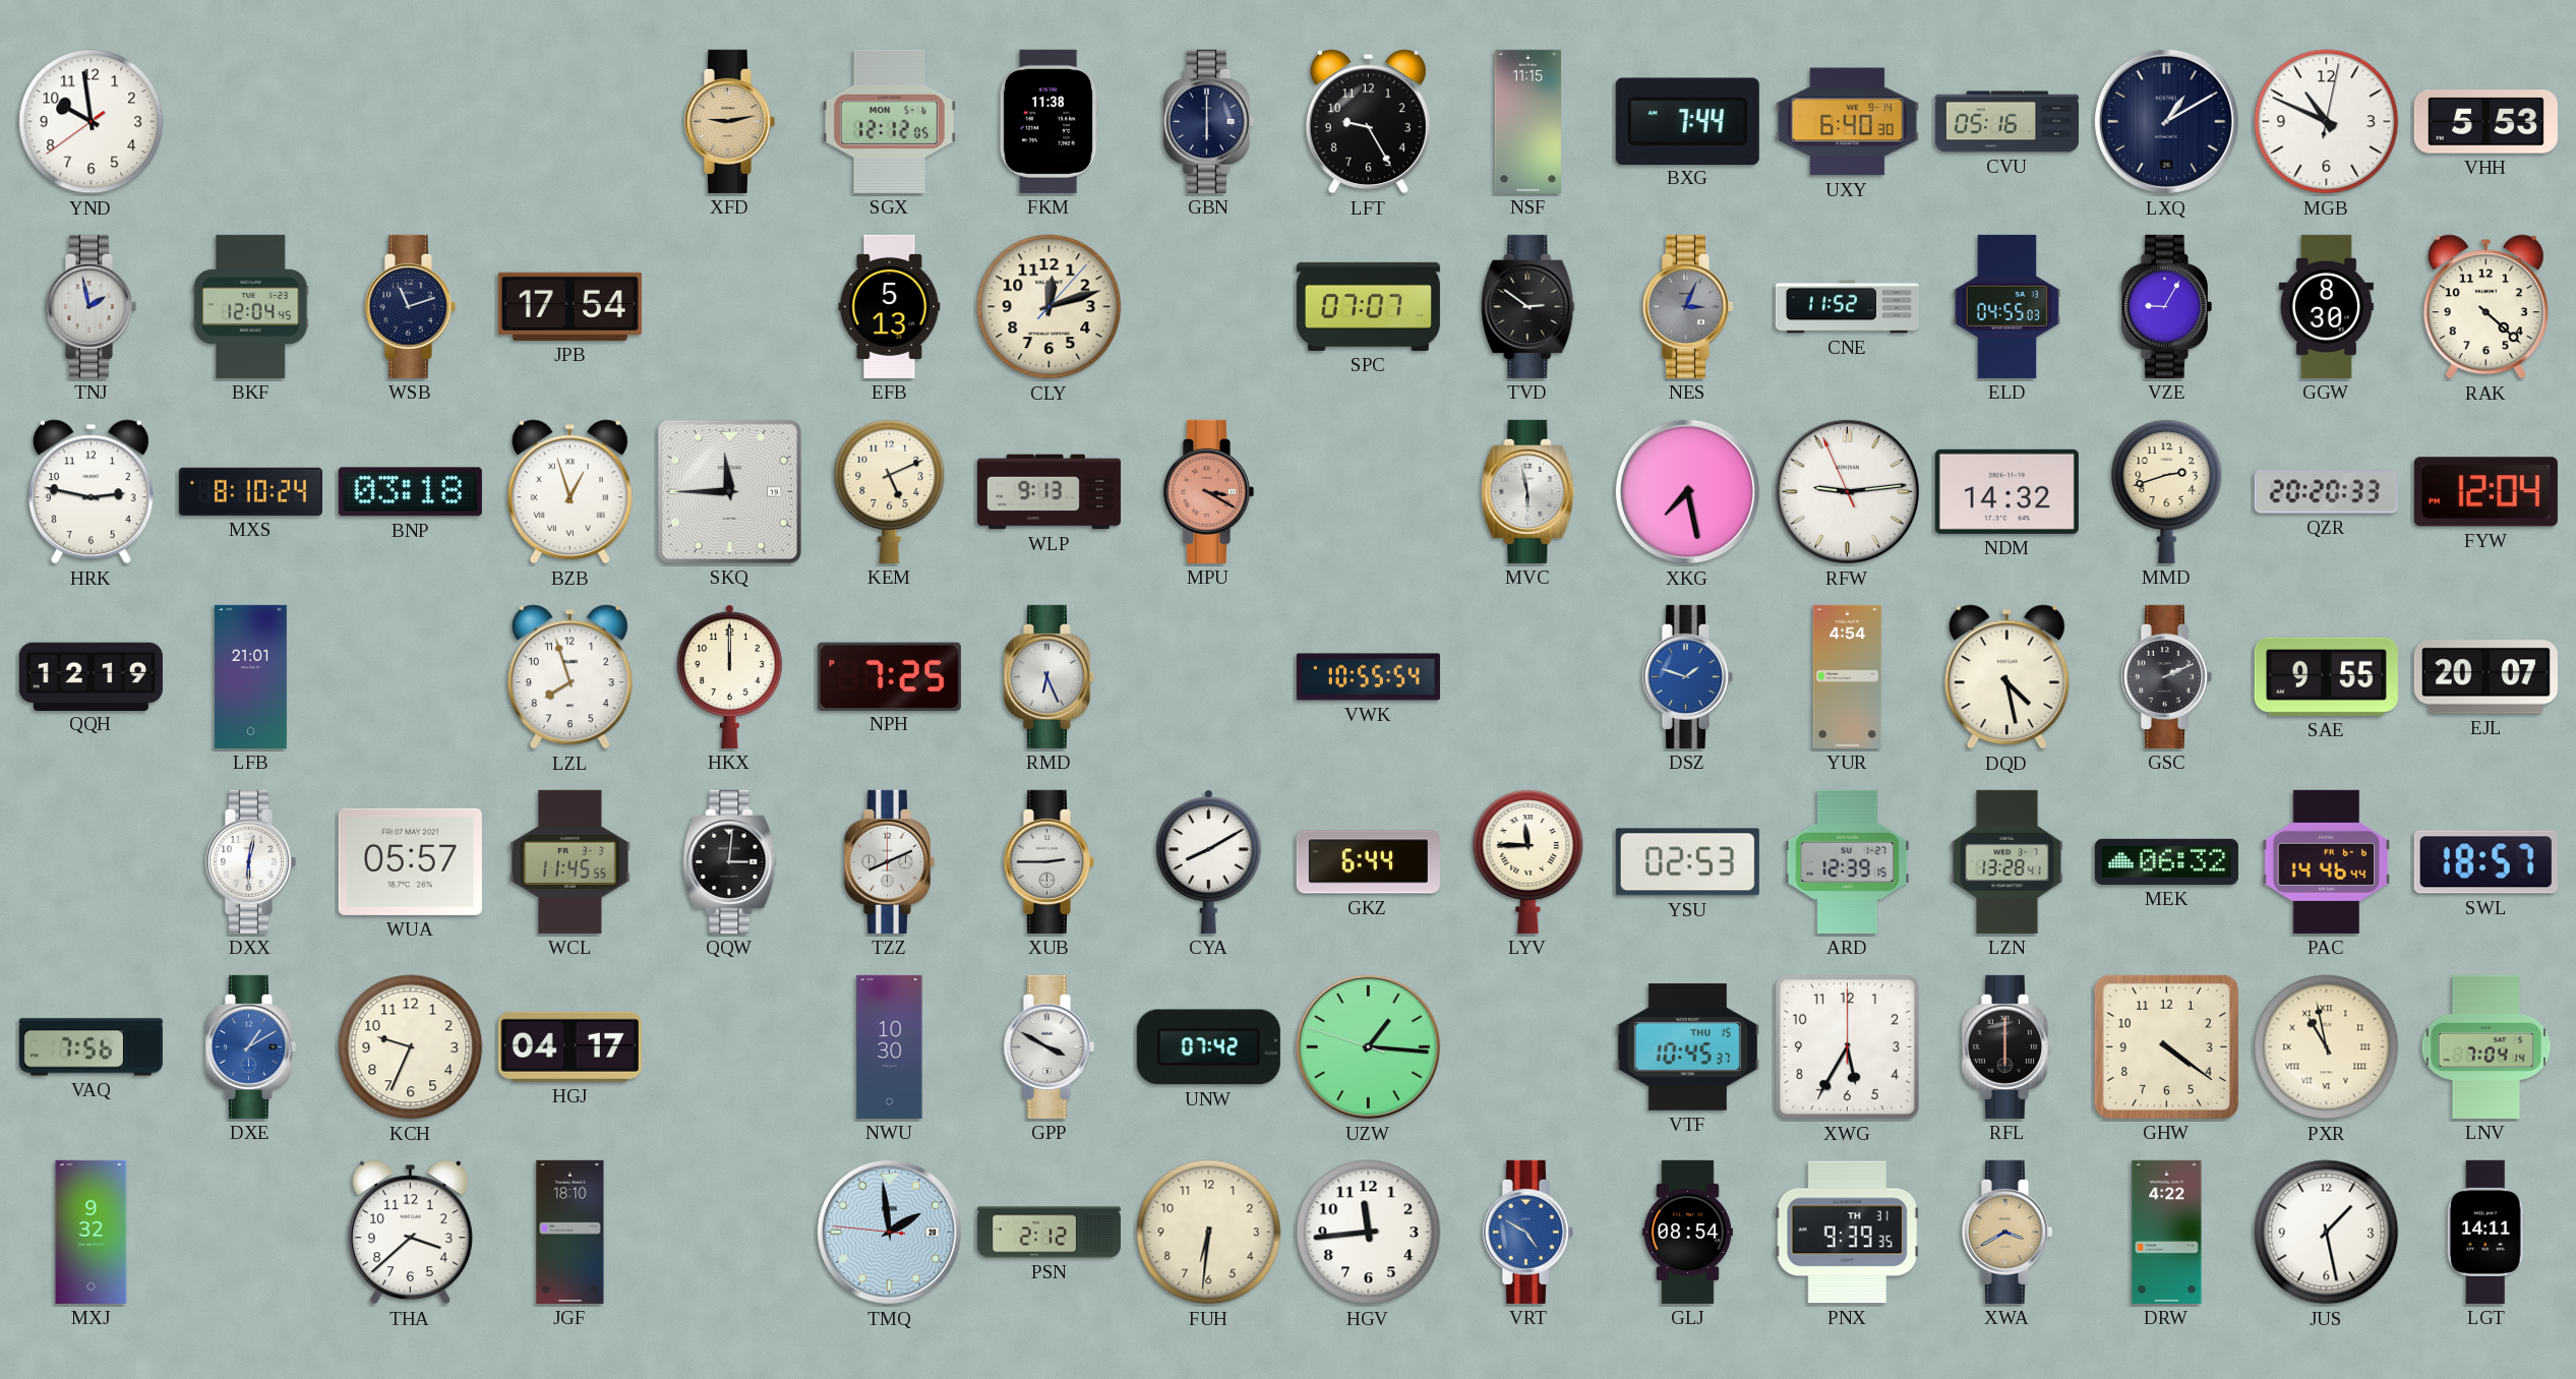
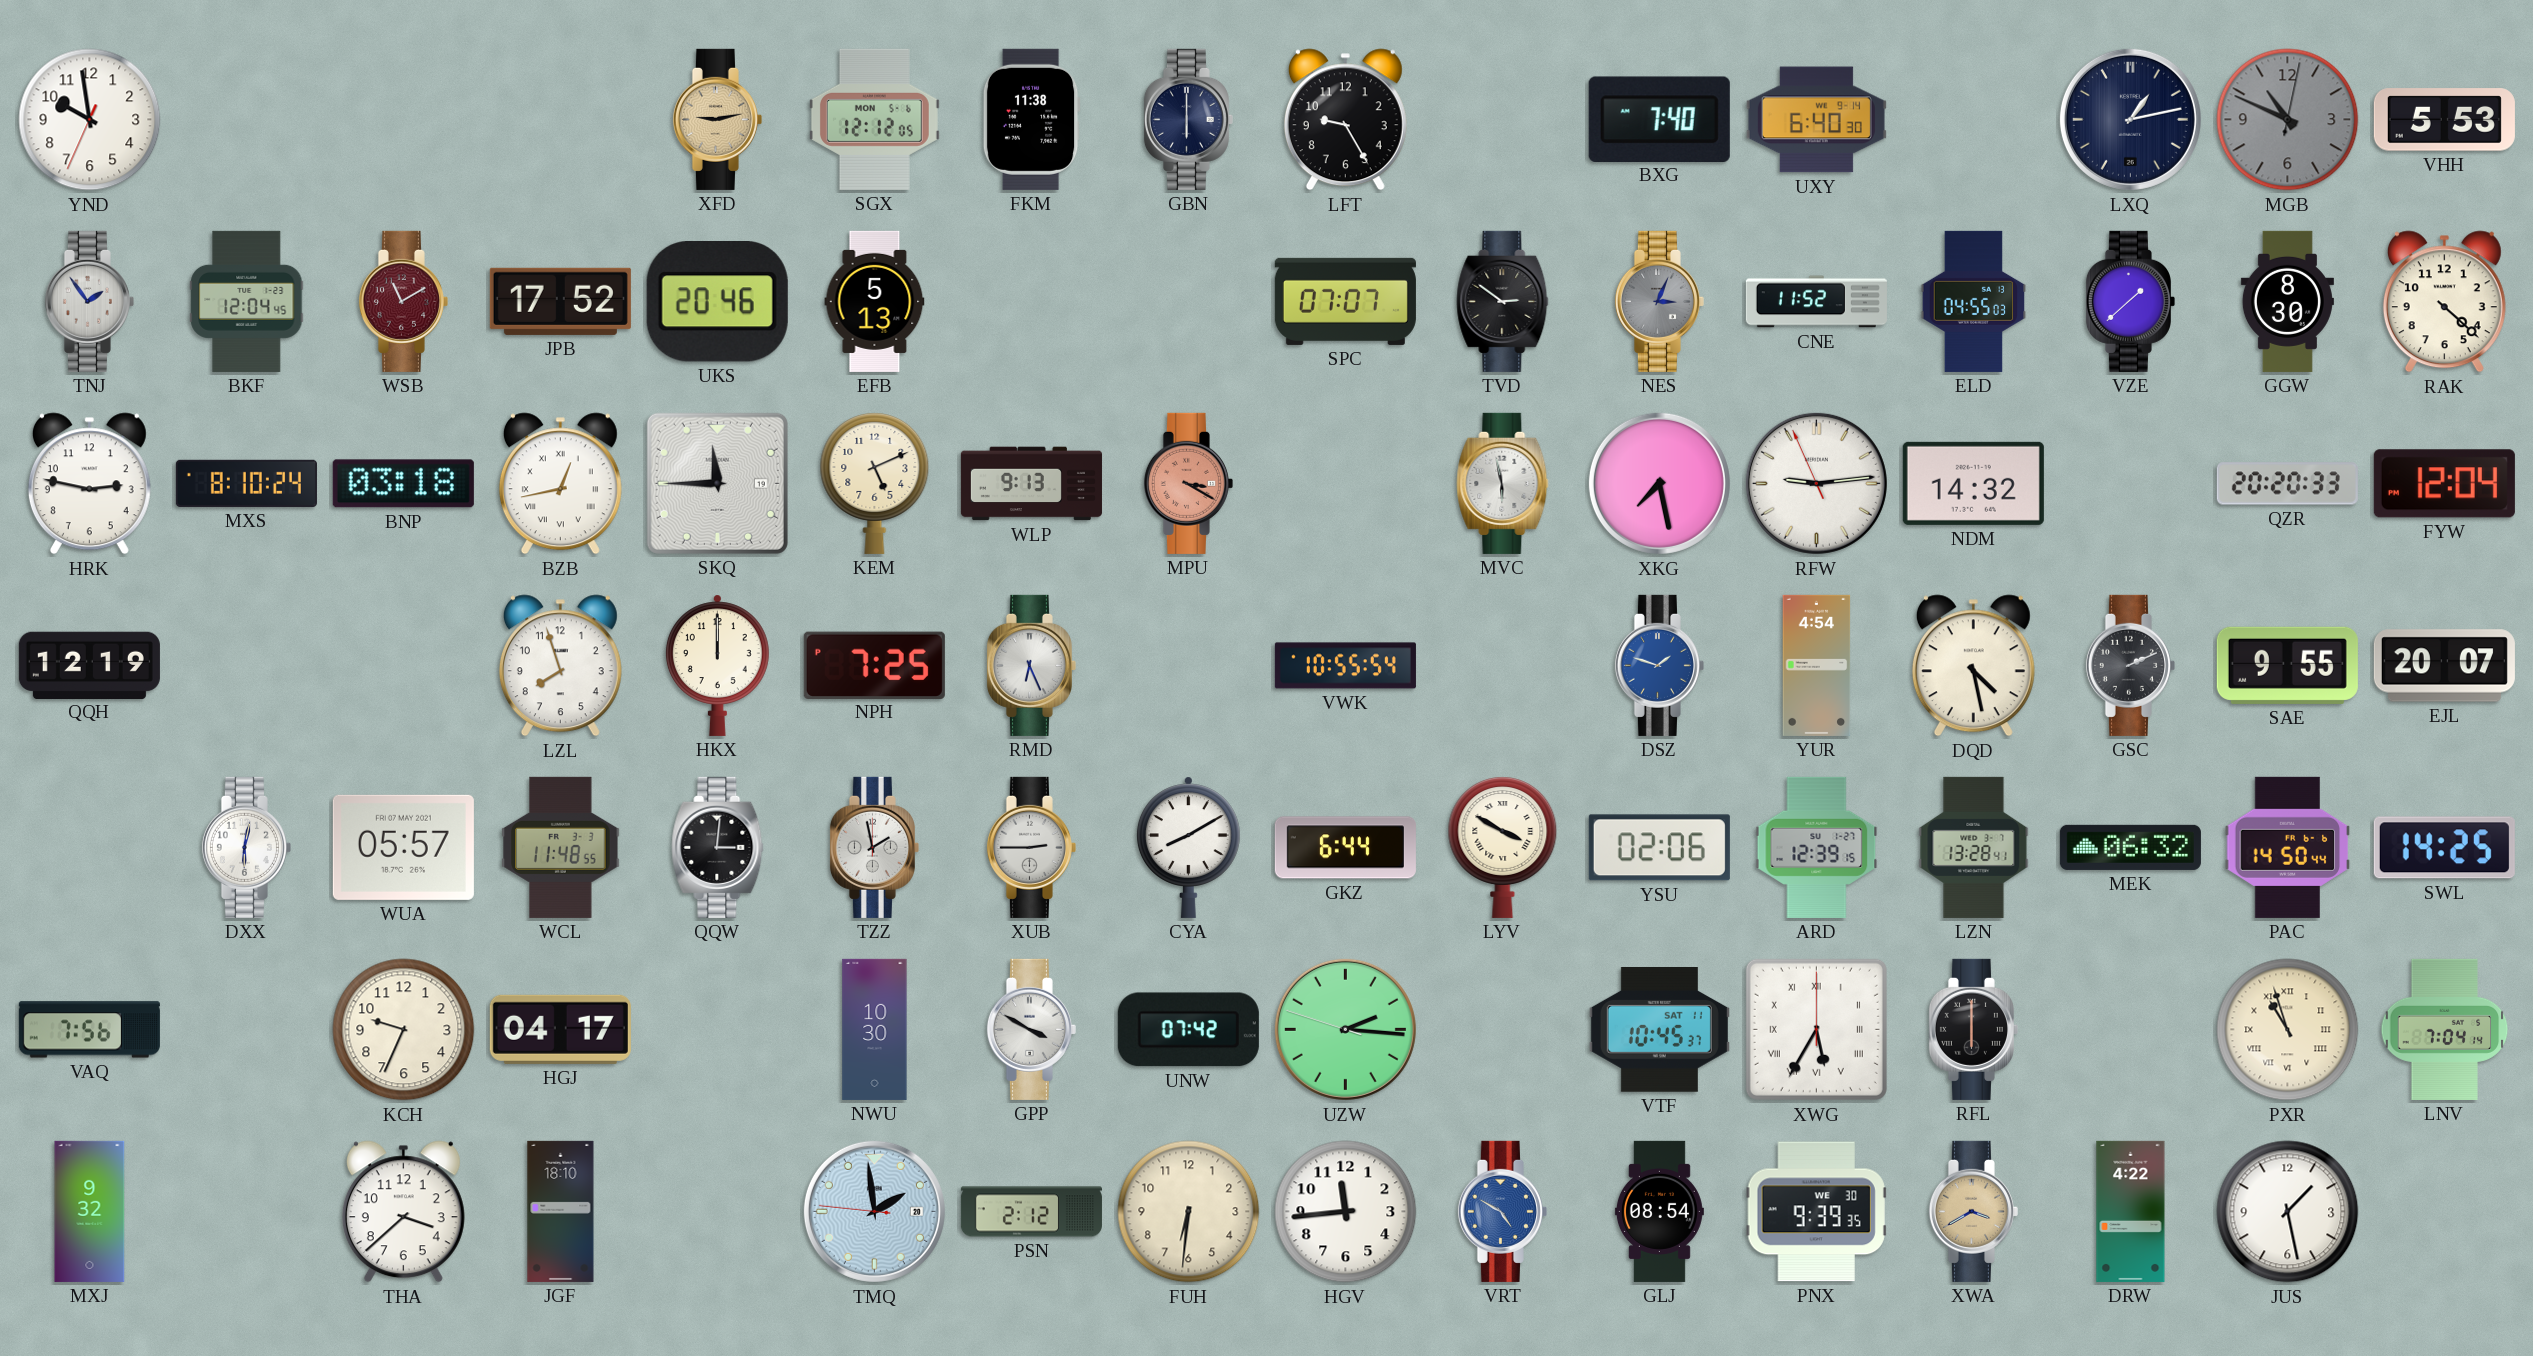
YND: 9:58:39 -> 9:58:34
NSF: 11:15 -> none
BXG: 7:44 -> 7:40
CVU: 05:16 -> none
LXQ: 1:10 -> 1:13
MGB dial: white -> grey
TNJ: 1:58 -> 1:54
WSB: 11:12 -> 11:10
WSB dial: navy -> burgundy
JPB: 17:54 -> 17:52
UKS: none -> 20:46
CLY: 12:12 -> none
VZE: 9:05 -> 1:38
BZB: 12:57 -> 12:43
MMD: 2:42 -> none
LFB: 21:01 -> none
WCL: 11:45 -> 11:48
TZZ: 8:11 -> 1:58
LYV: 11:45 -> 3:50
YSU: 02:53 -> 02:06
PAC: 14:46 -> 14:50
SWL: 18:57 -> 14:25
DXE: 1:10 -> none
UZW: 1:15 -> 2:15
VTF date: THU 15 -> SAT 11
XWG numerals: Arabic -> Roman
GHW: 4:21 -> none
PXR: 10:58 -> 10:57
PNX date: TH 31 -> WE 30
LGT: 14:11 -> none
